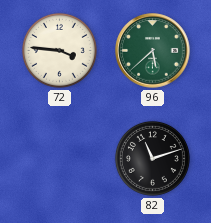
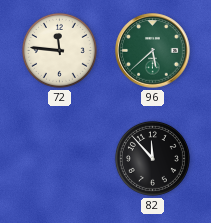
72: 3:46 -> 11:46
82: 11:12 -> 11:53
